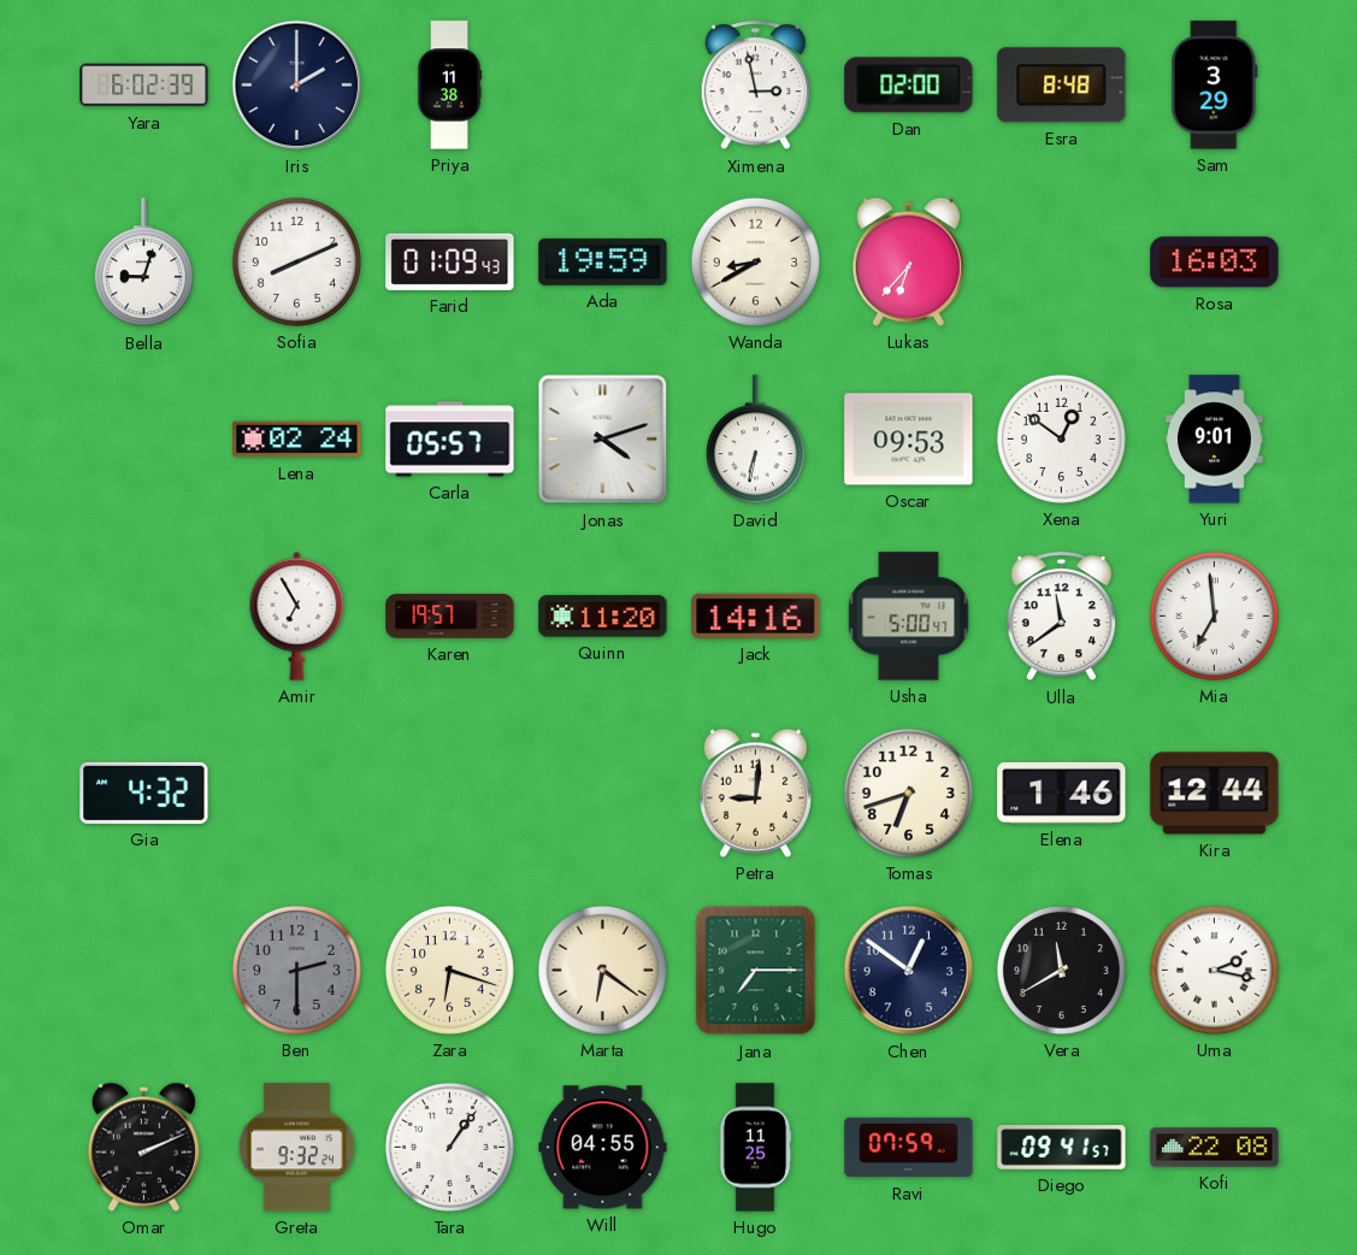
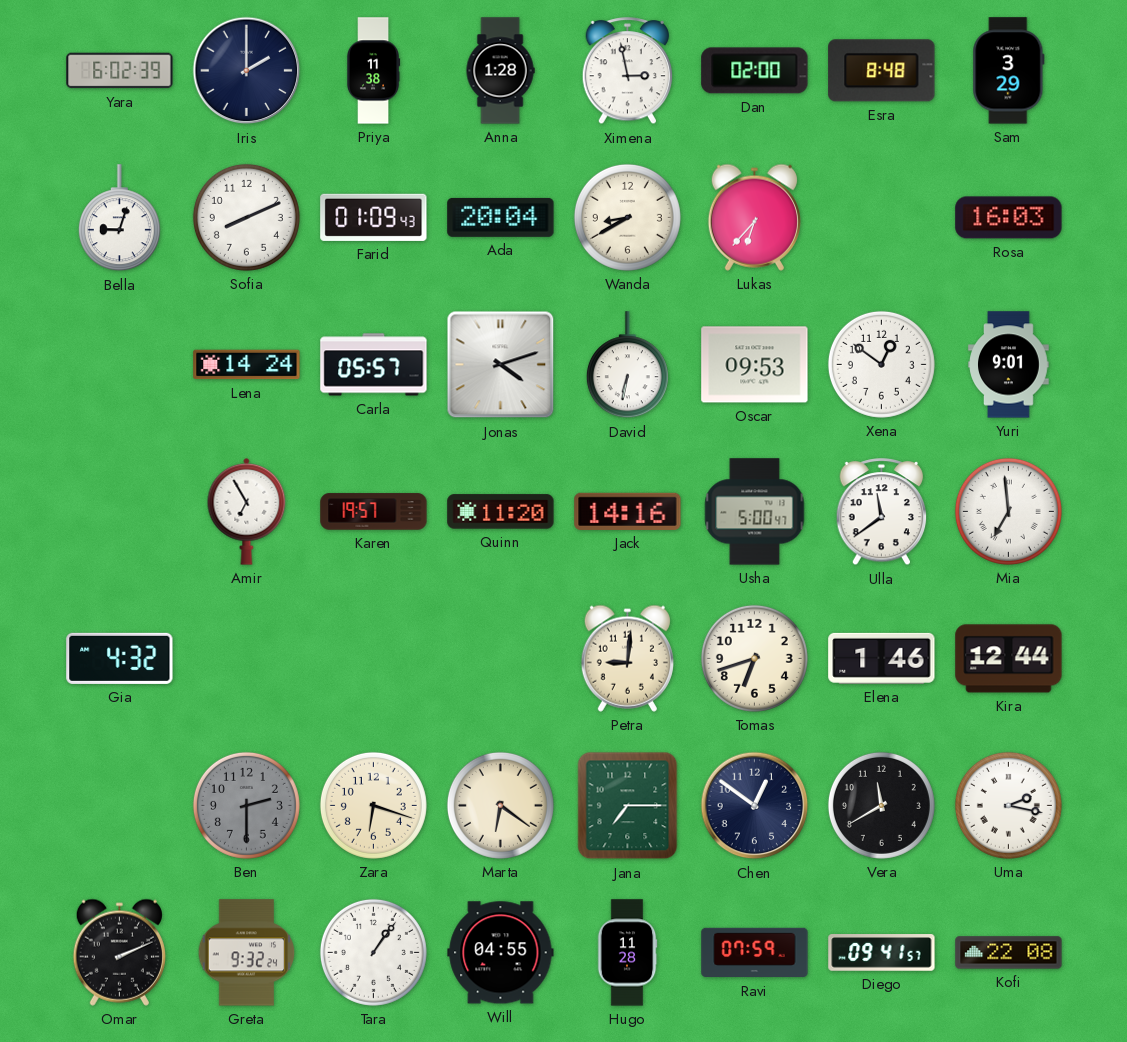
Anna: none -> 1:28
Ada: 19:59 -> 20:04
Lena: 02:24 -> 14:24
Hugo: 11:25 -> 11:28
